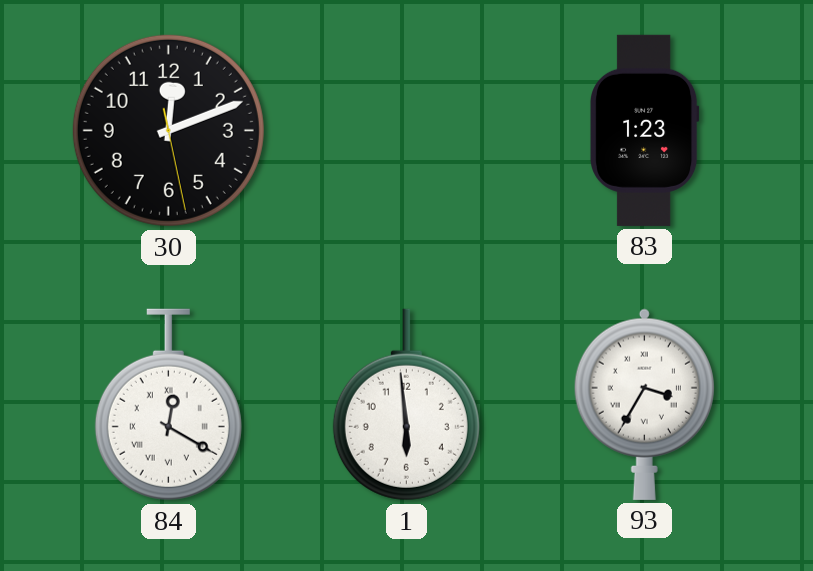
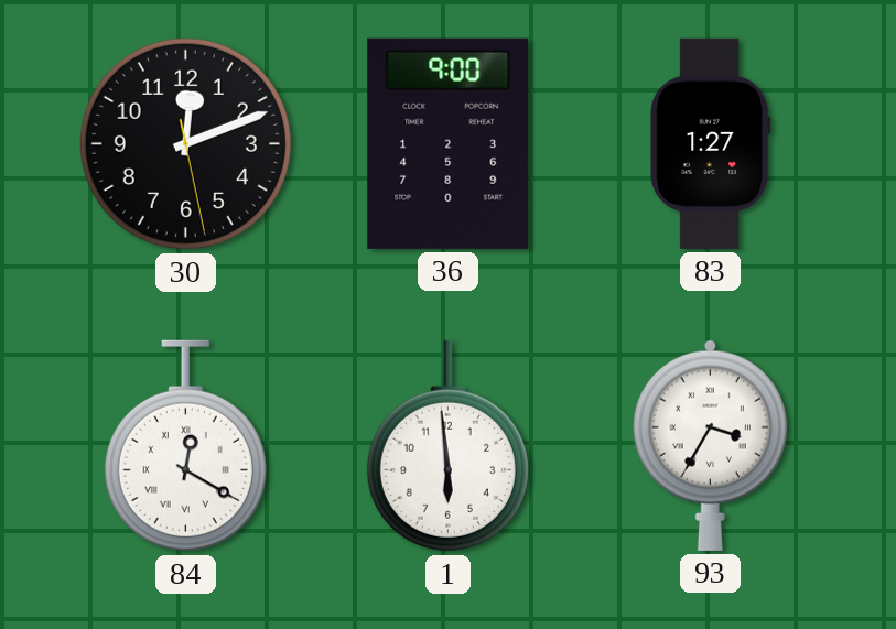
36: none -> 9:00
83: 1:23 -> 1:27
